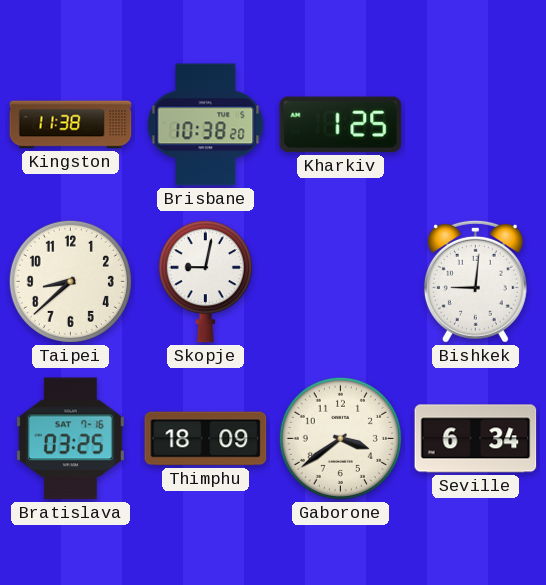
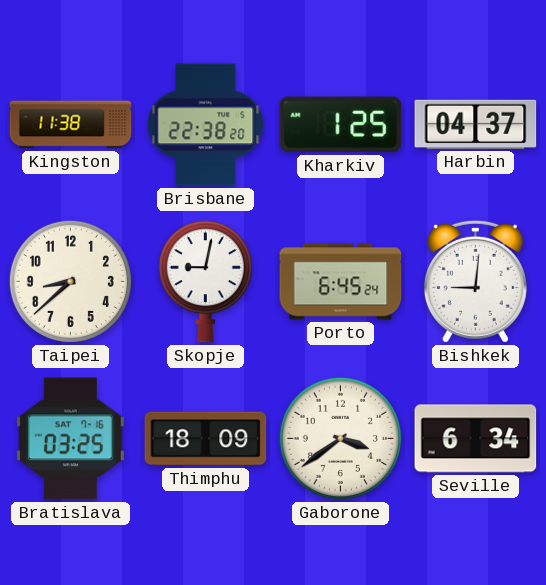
Brisbane: 10:38 -> 22:38
Harbin: none -> 04:37
Porto: none -> 6:45
